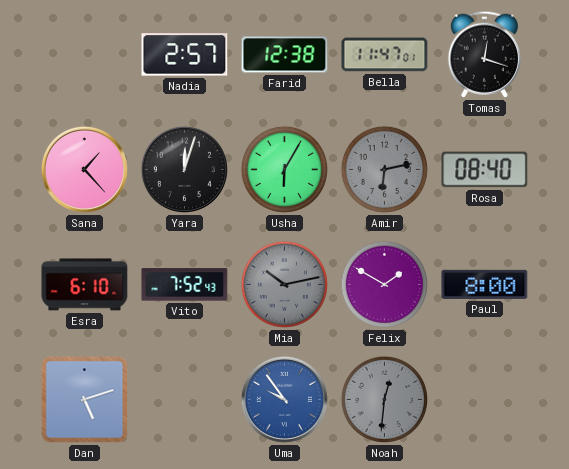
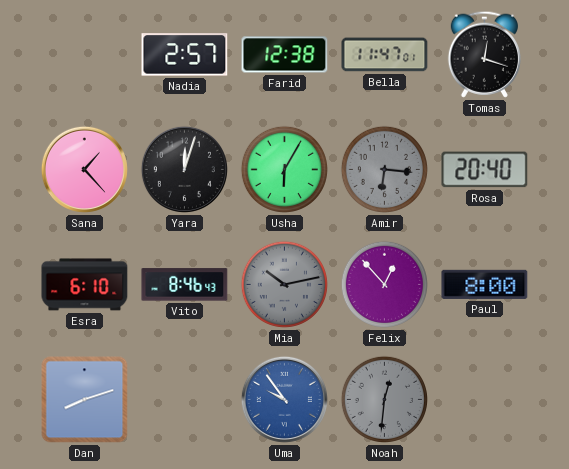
Amir: 6:13 -> 6:16
Rosa: 08:40 -> 20:40
Vito: 7:52 -> 8:46
Felix: 1:50 -> 12:53
Dan: 5:12 -> 8:12
